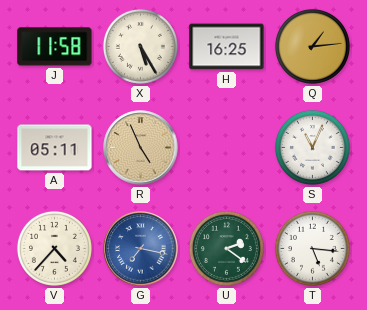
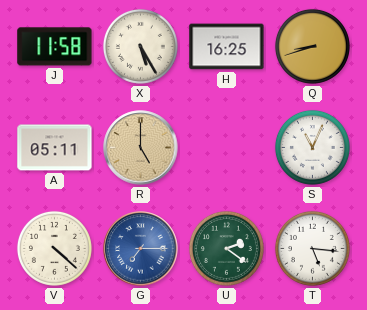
Q: 1:14 -> 8:42
R: 4:56 -> 5:00
V: 4:37 -> 4:22
G: 7:17 -> 7:15
